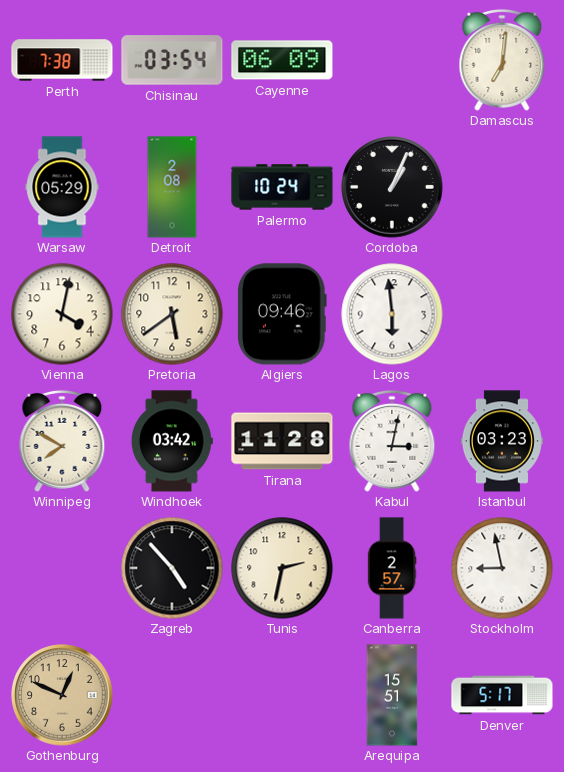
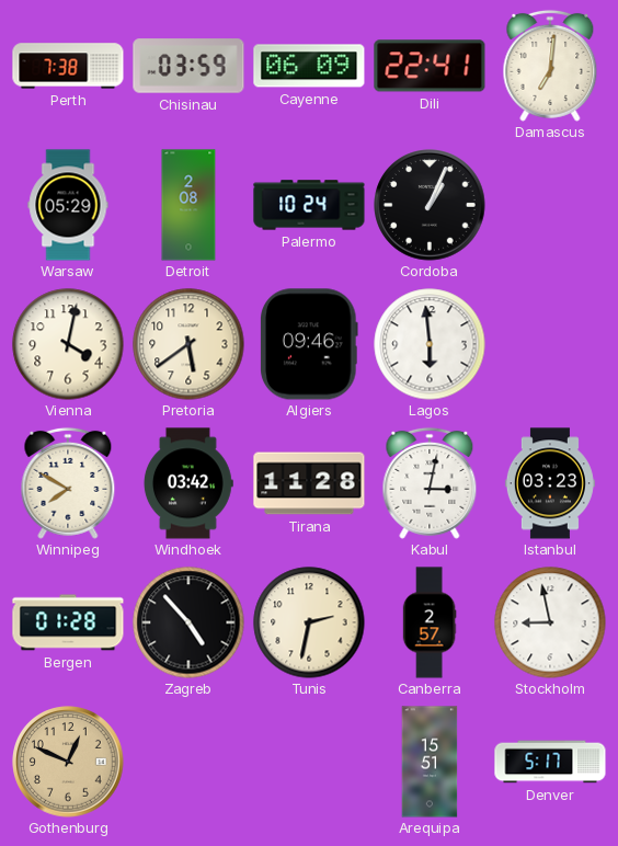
Chisinau: 03:54 -> 03:59
Dili: none -> 22:41
Bergen: none -> 01:28
